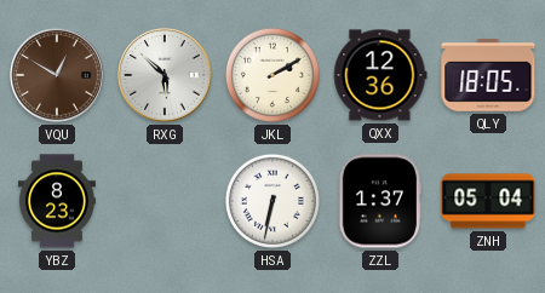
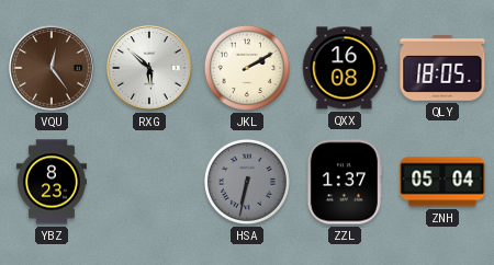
VQU: 12:50 -> 12:24
QXX: 12:36 -> 16:08
HSA dial: white -> grey
